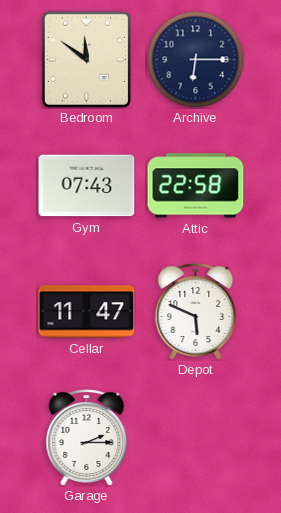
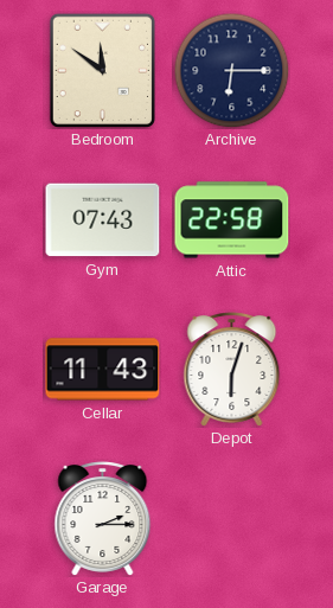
Cellar: 11:47 -> 11:43
Depot: 5:49 -> 6:03
